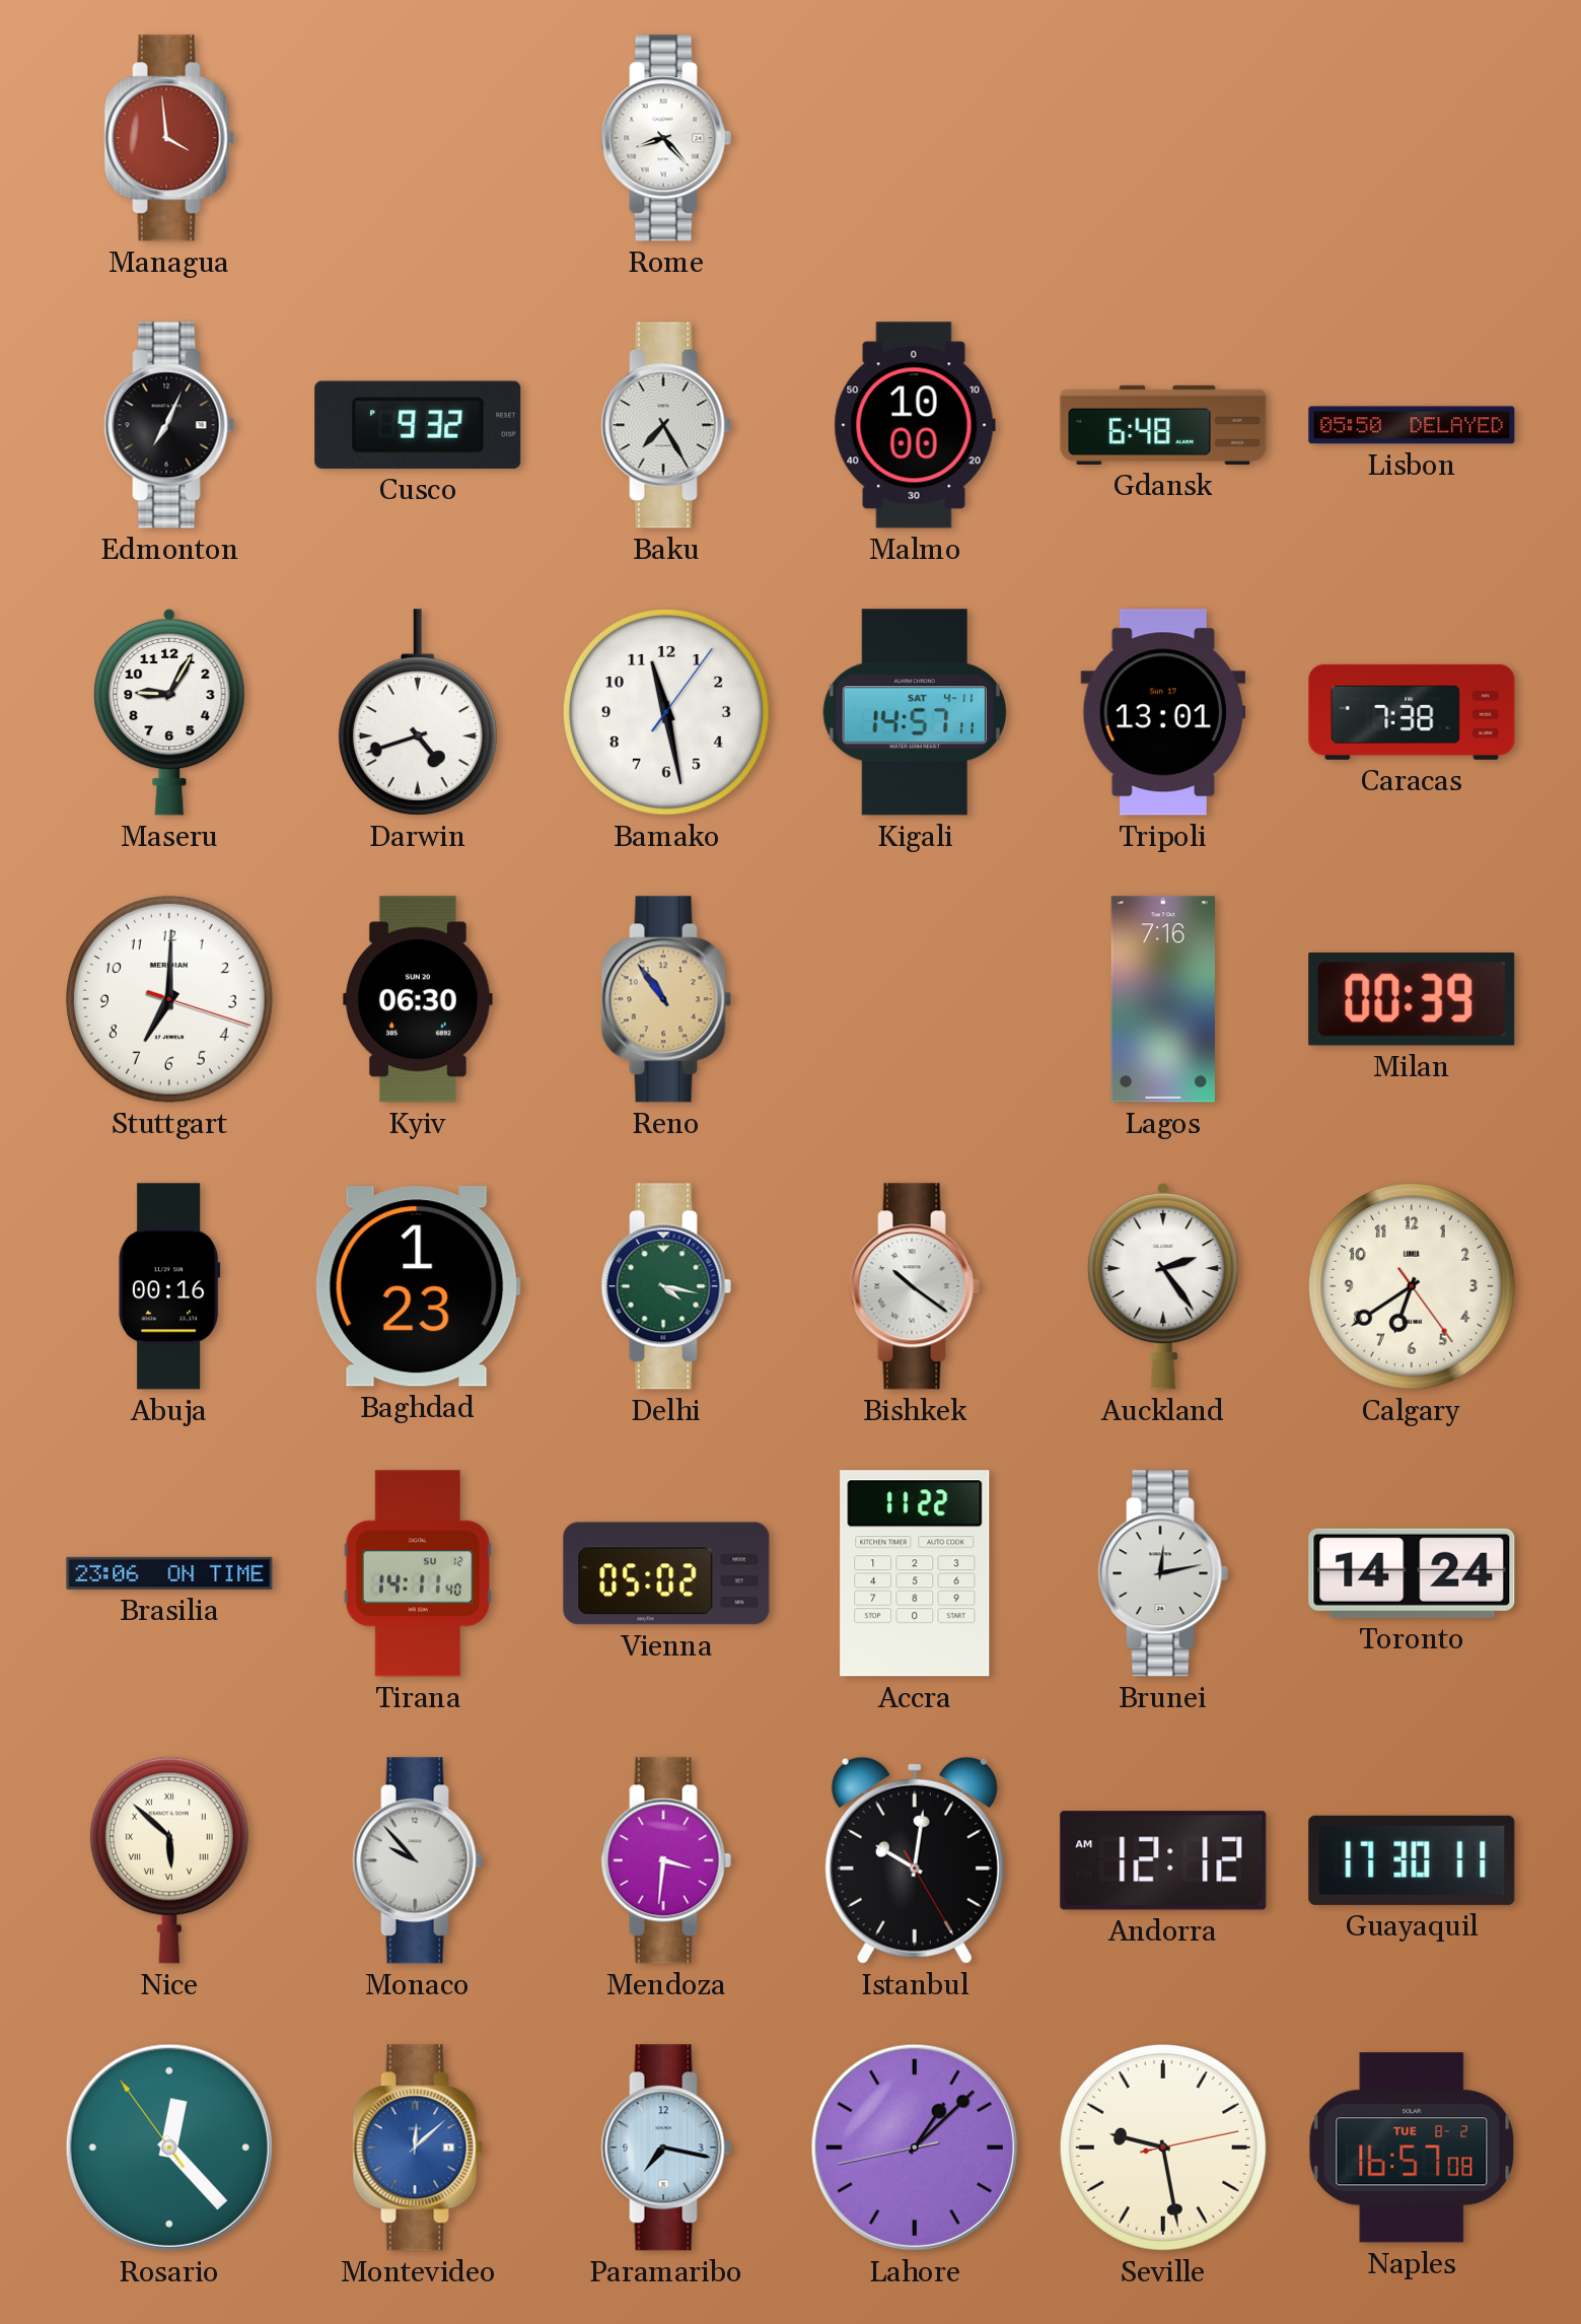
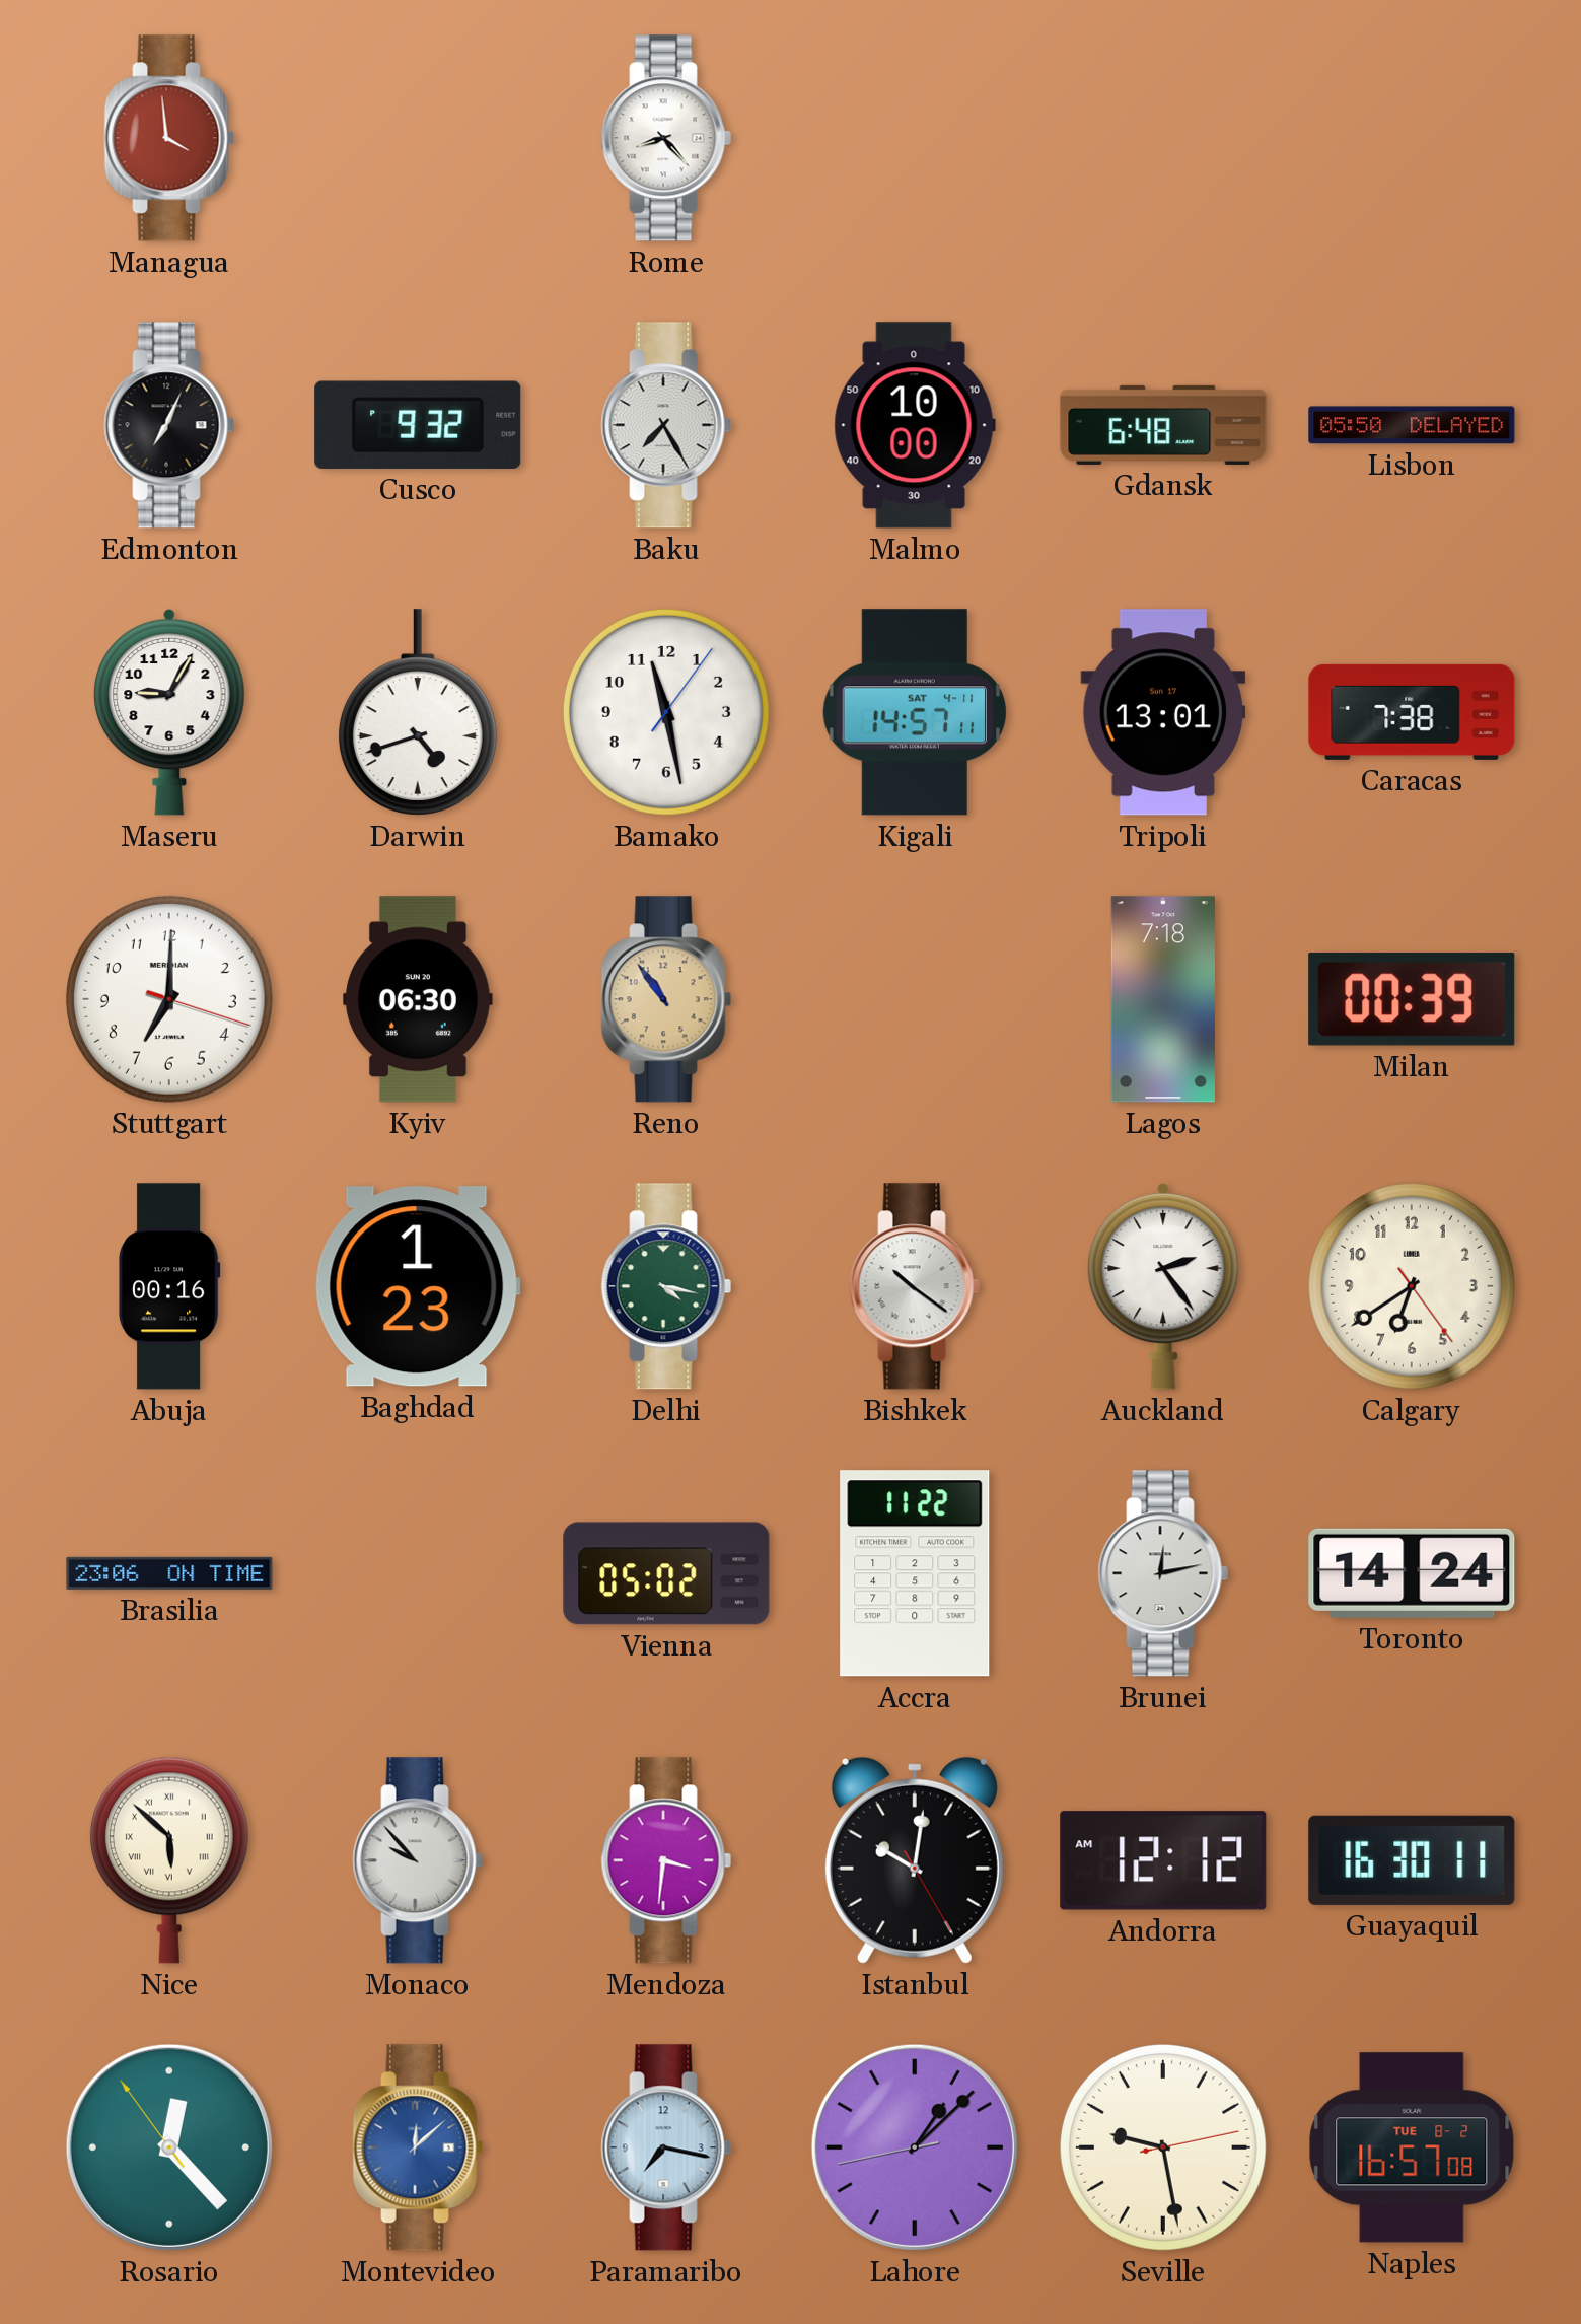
Lagos: 7:16 -> 7:18
Tirana: 14:11 -> none
Guayaquil: 17:30 -> 16:30
